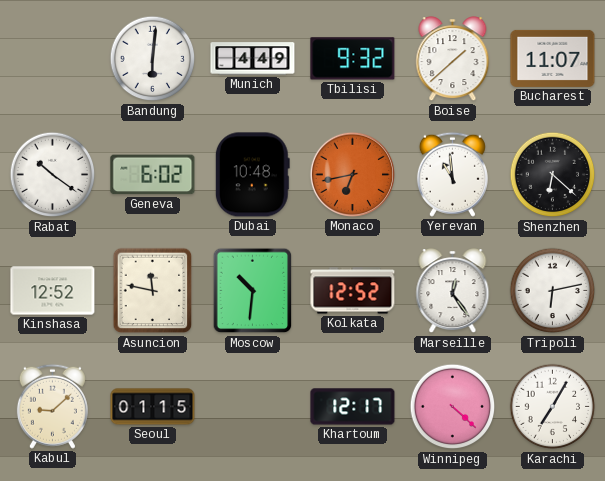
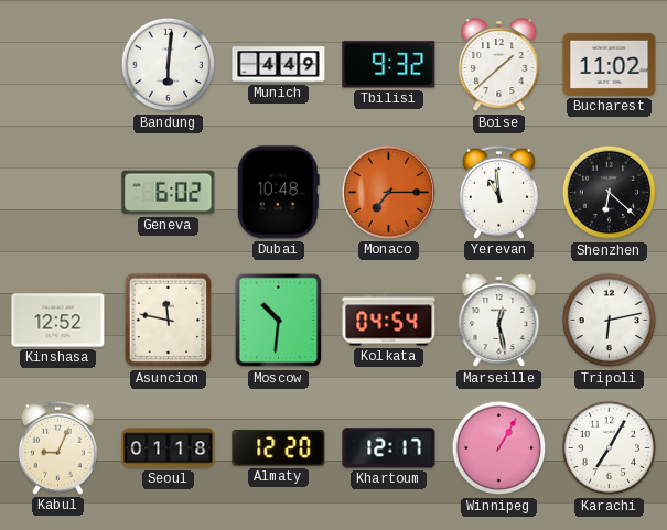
Bucharest: 11:07 -> 11:02
Rabat: 10:21 -> none
Monaco: 6:43 -> 7:15
Kolkata: 12:52 -> 04:54
Marseille: 12:24 -> 12:28
Kabul: 9:08 -> 9:04
Seoul: 01:15 -> 01:18
Almaty: none -> 12:20
Winnipeg: 4:22 -> 1:05
